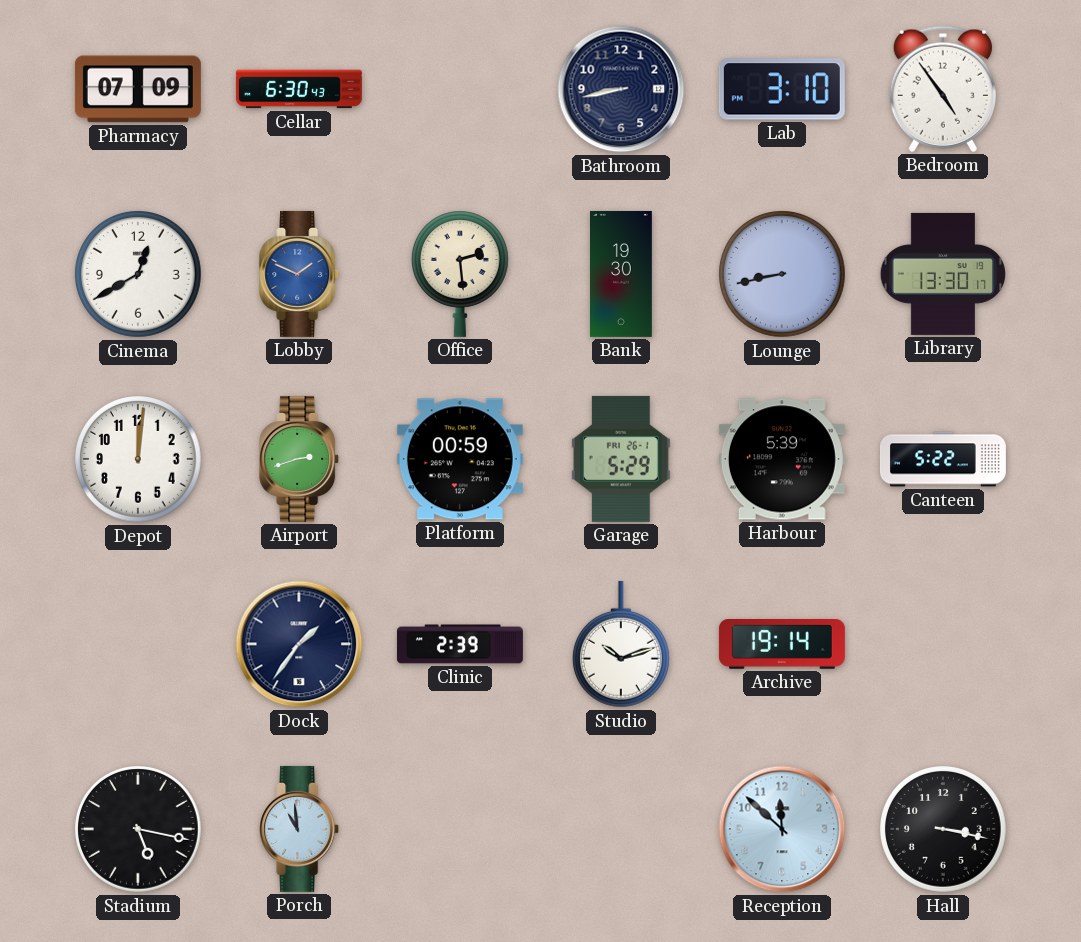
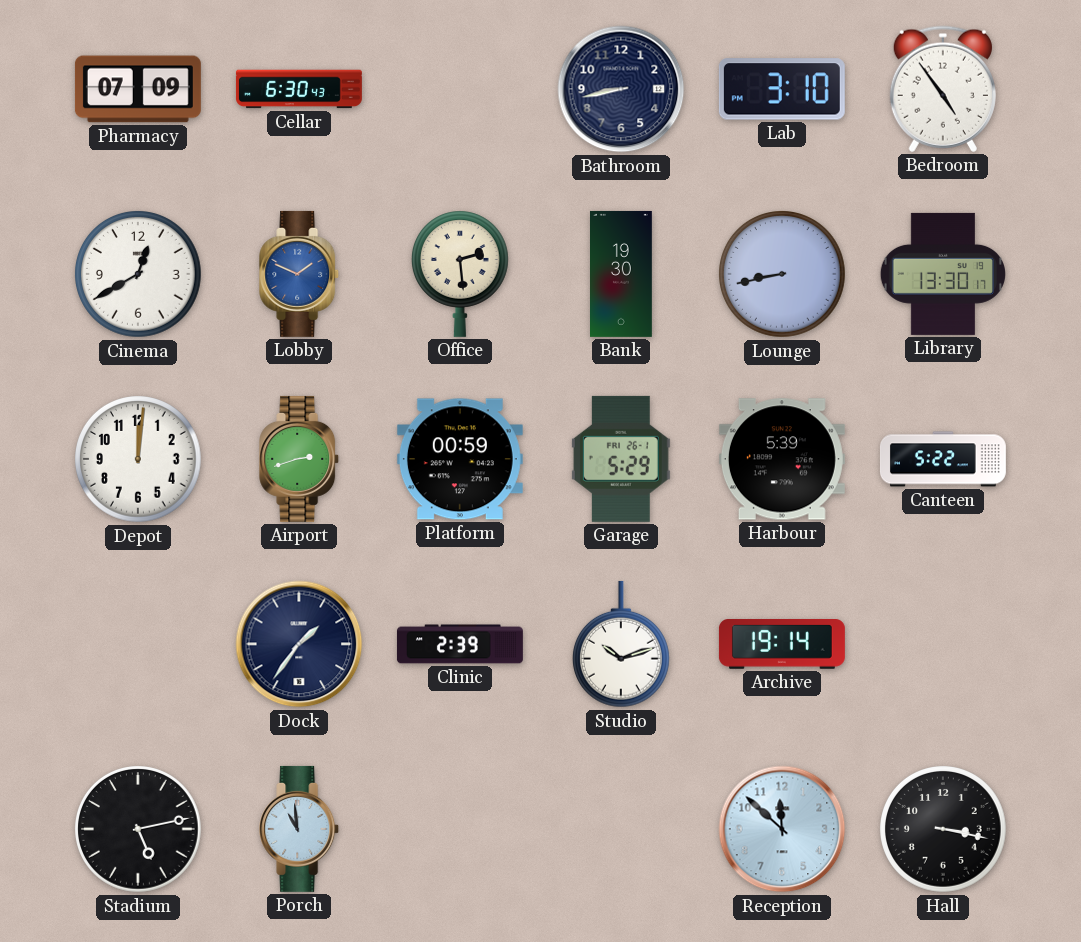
Stadium: 5:17 -> 5:13
